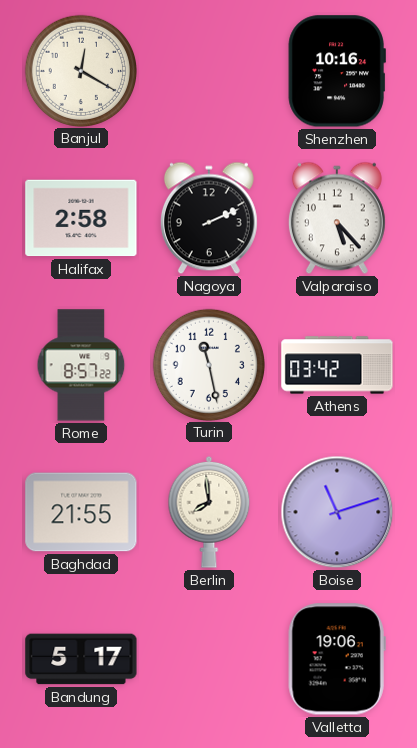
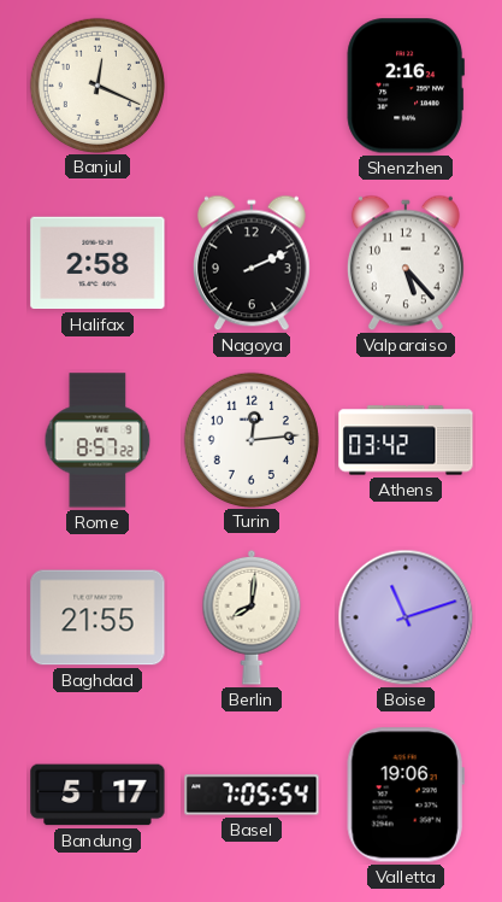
Banjul: 12:20 -> 12:19
Shenzhen: 10:16 -> 2:16
Turin: 11:28 -> 12:14
Berlin: 7:59 -> 8:01
Basel: none -> 7:05
